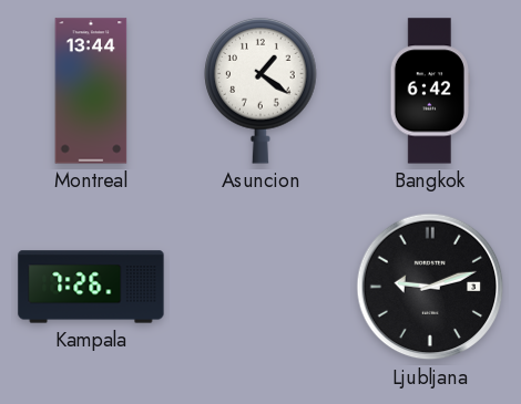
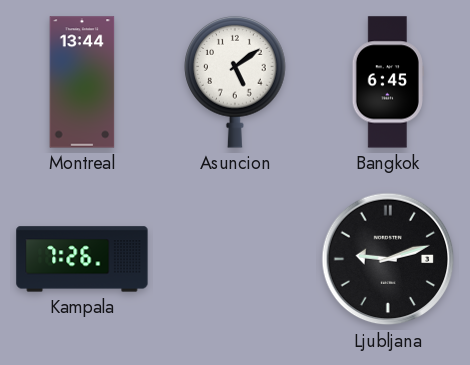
Asuncion: 1:21 -> 5:09
Bangkok: 6:42 -> 6:45
